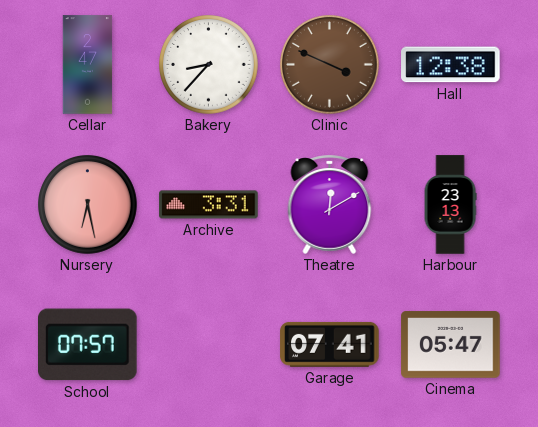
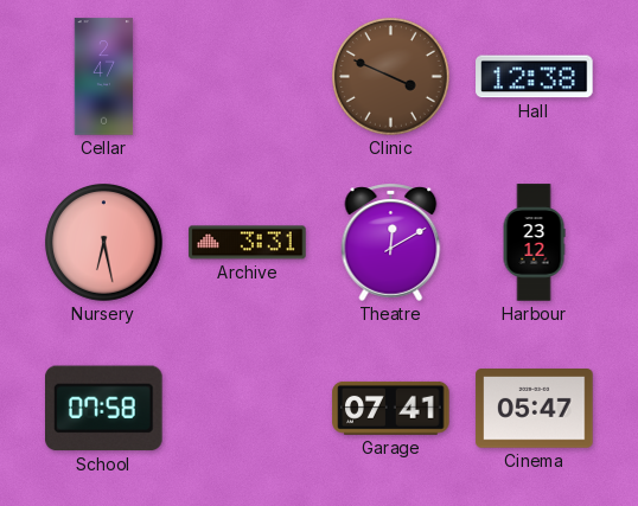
Bakery: 8:37 -> none
Harbour: 23:13 -> 23:12
School: 07:57 -> 07:58
